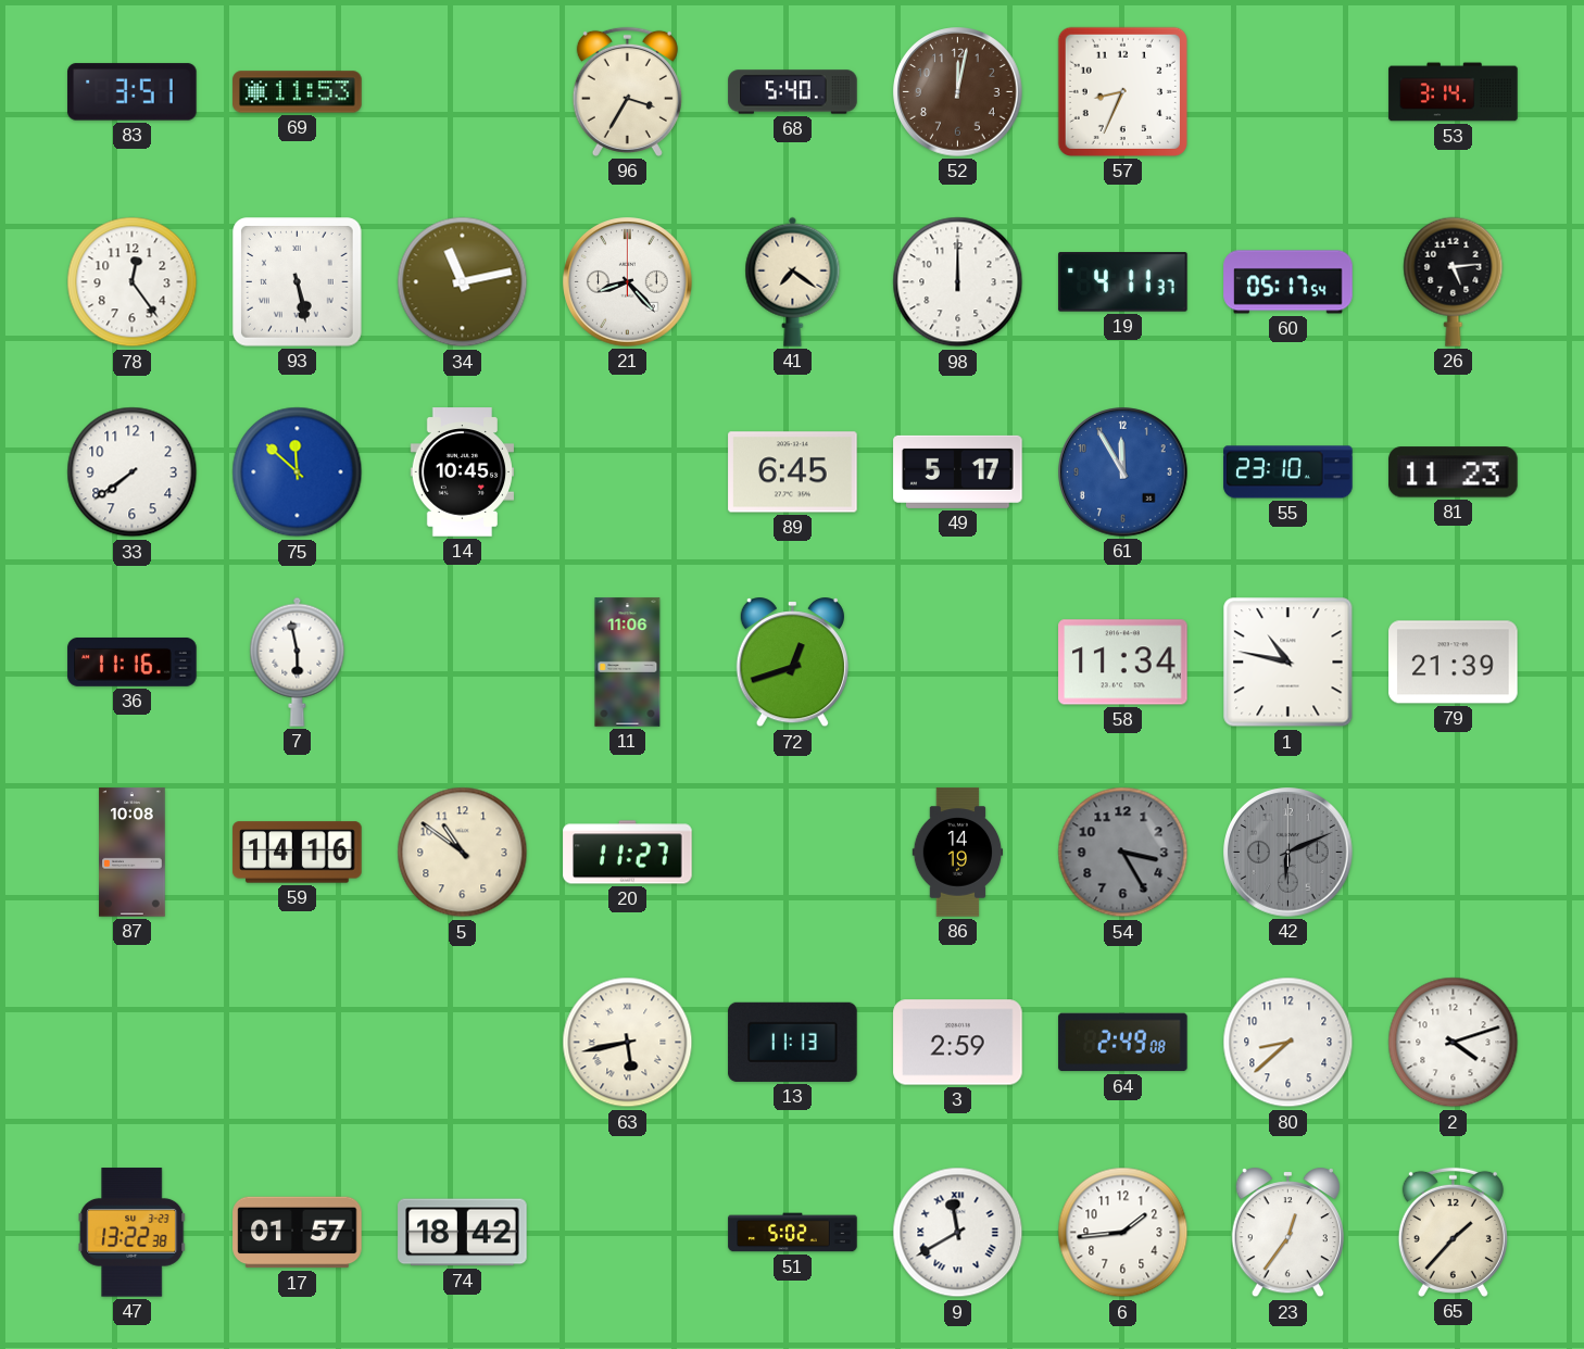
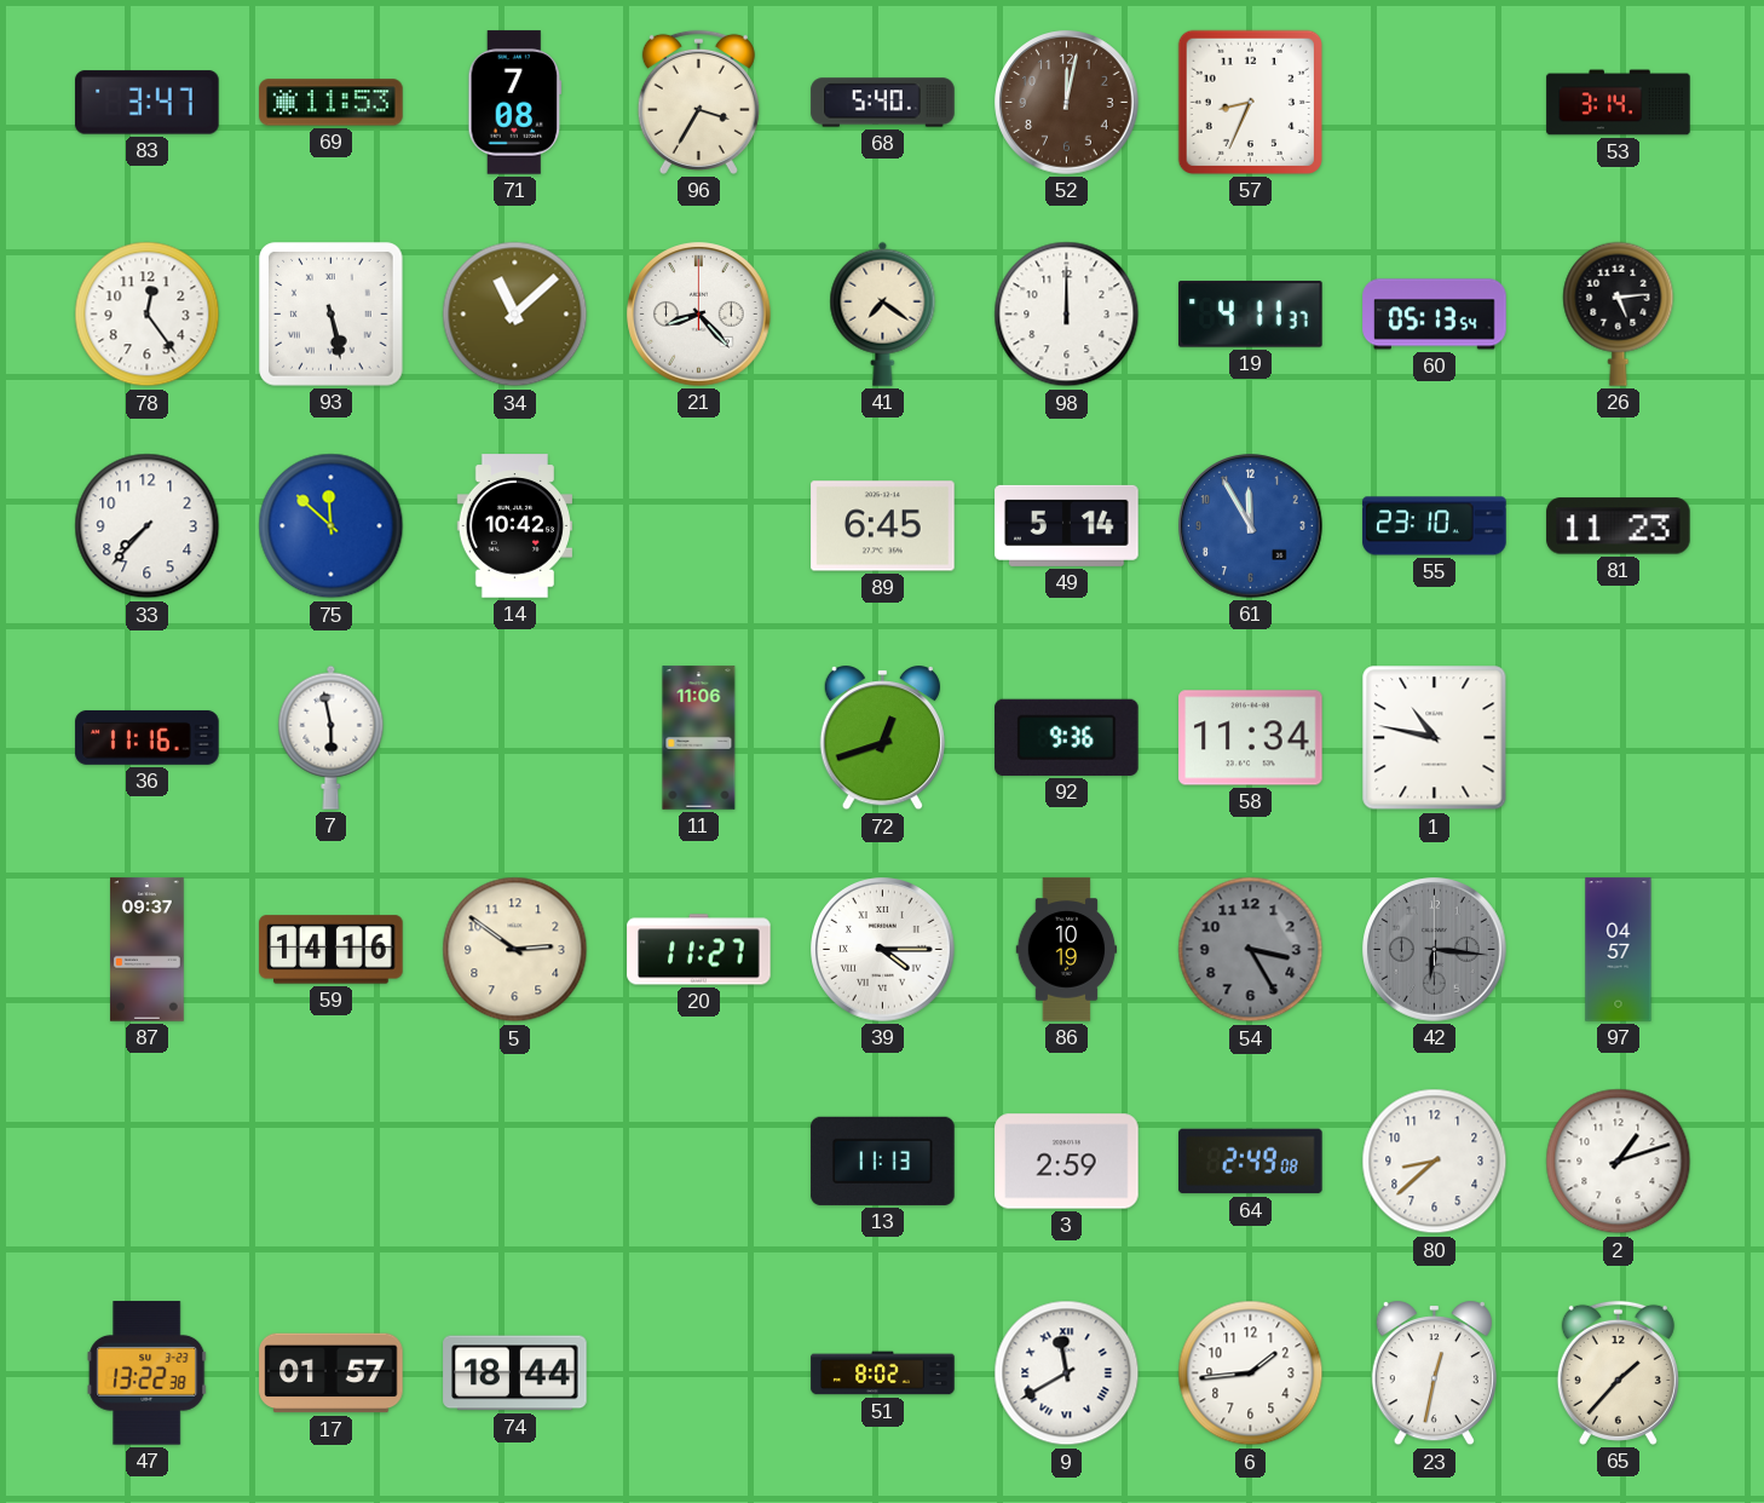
83: 3:51 -> 3:47
71: none -> 7:08
34: 11:13 -> 11:08
60: 05:17 -> 05:13
33: 7:39 -> 7:37
14: 10:45 -> 10:42
49: 5:17 -> 5:14
92: none -> 9:36
79: 21:39 -> none
87: 10:08 -> 09:37
5: 10:51 -> 2:51
39: none -> 4:15
86: 14:19 -> 10:19
42: 6:11 -> 6:16
97: none -> 04:57
63: 5:43 -> none
2: 4:12 -> 1:12
74: 18:42 -> 18:44
51: 5:02 -> 8:02
23: 12:36 -> 12:32
